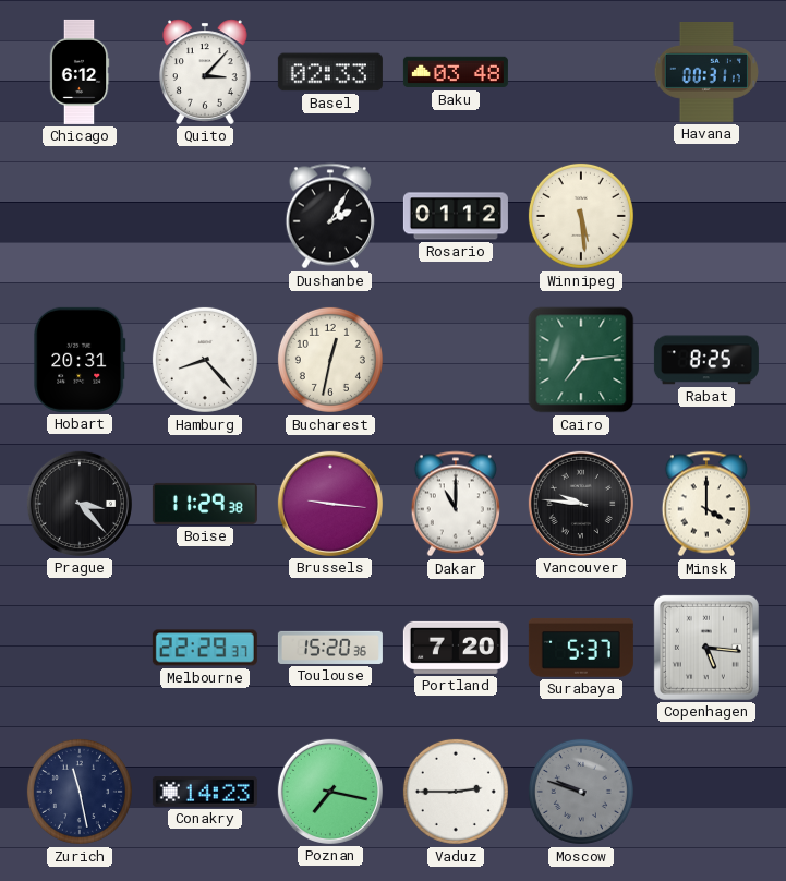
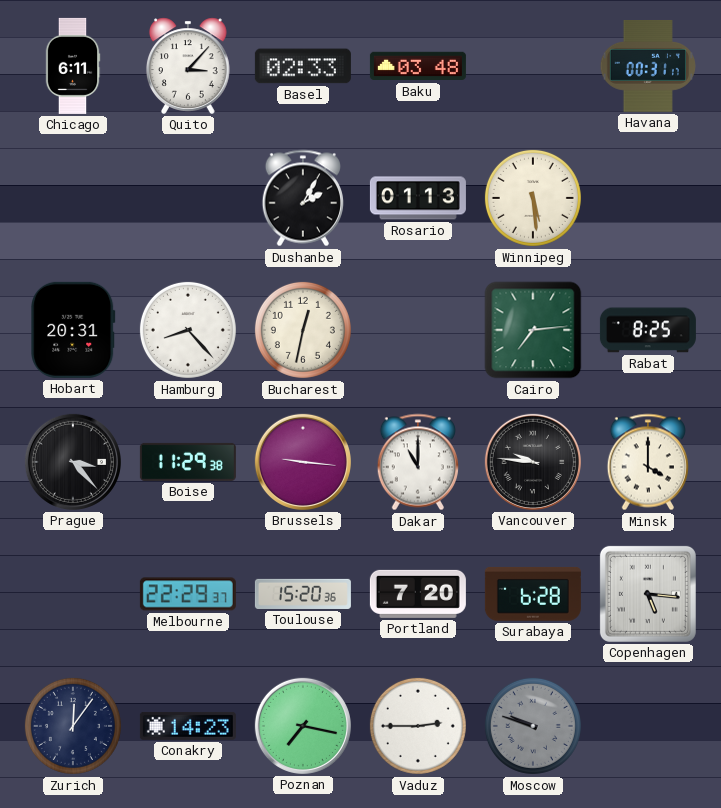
Chicago: 6:12 -> 6:11
Rosario: 01:12 -> 01:13
Surabaya: 5:37 -> 6:28
Zurich: 11:28 -> 12:06
